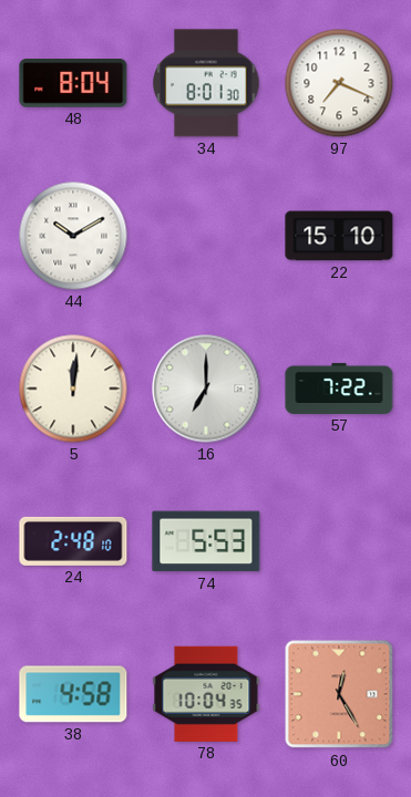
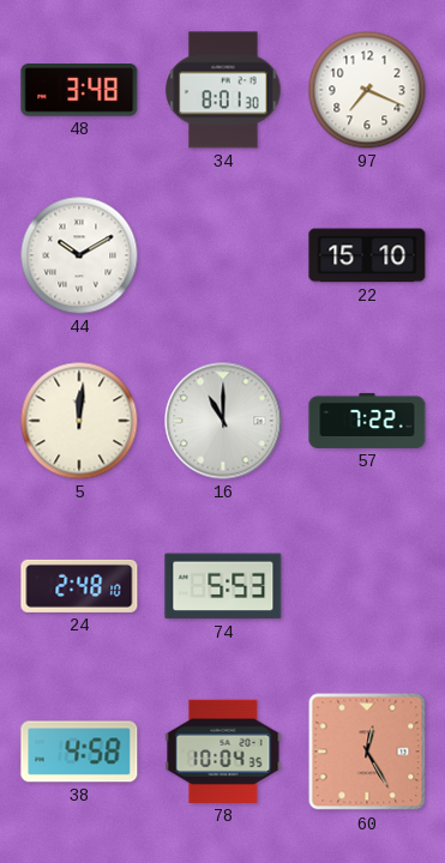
48: 8:04 -> 3:48
16: 7:00 -> 11:00
